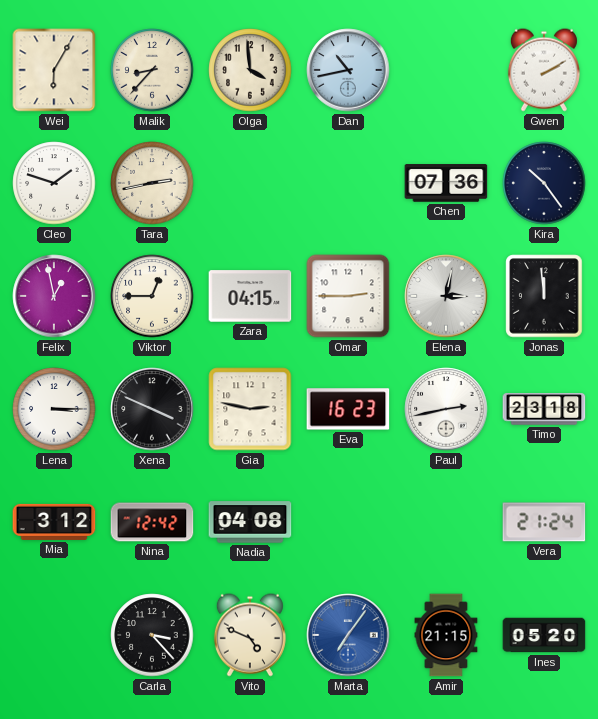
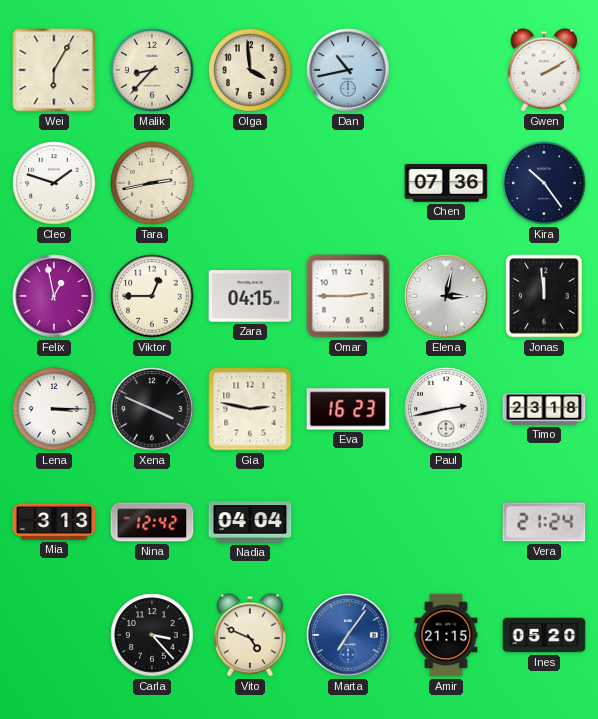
Mia: 3:12 -> 3:13
Nadia: 04:08 -> 04:04
